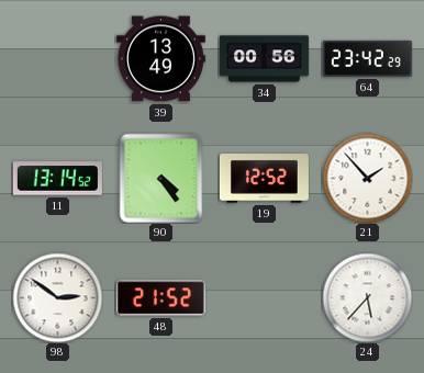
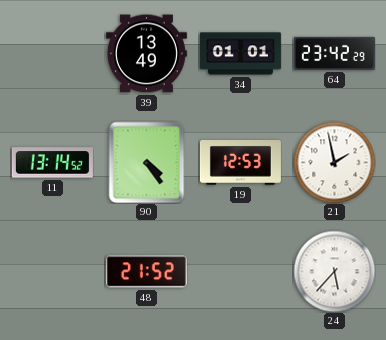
34: 00:56 -> 01:01
19: 12:52 -> 12:53
21: 1:53 -> 1:58
98: 2:51 -> none
